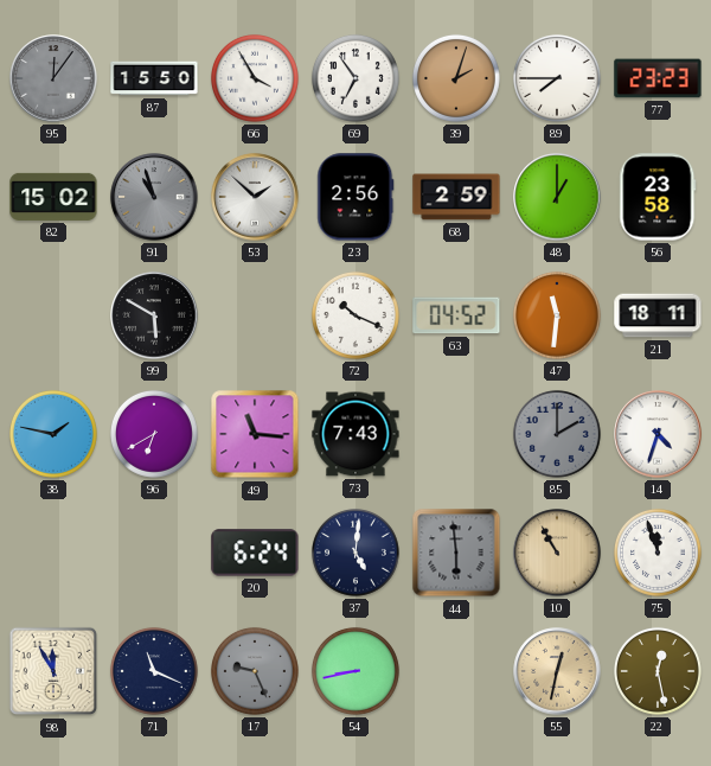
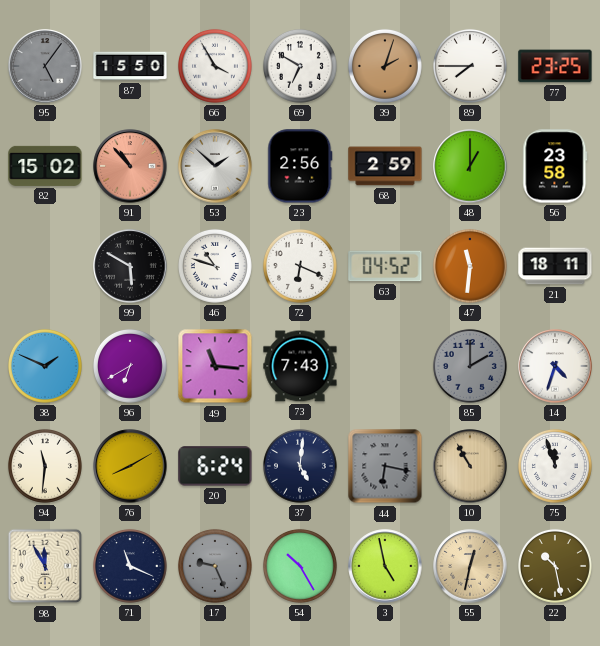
95: 12:06 -> 5:06
69: 6:54 -> 6:50
77: 23:23 -> 23:25
91: 10:57 -> 10:53
91 dial: grey -> salmon
46: none -> 10:48
72: 10:19 -> 6:19
38: 1:47 -> 1:49
94: none -> 11:31
76: none -> 8:10
44: 5:59 -> 6:17
54: 8:43 -> 10:25
3: none -> 4:58
22: 12:28 -> 10:28
